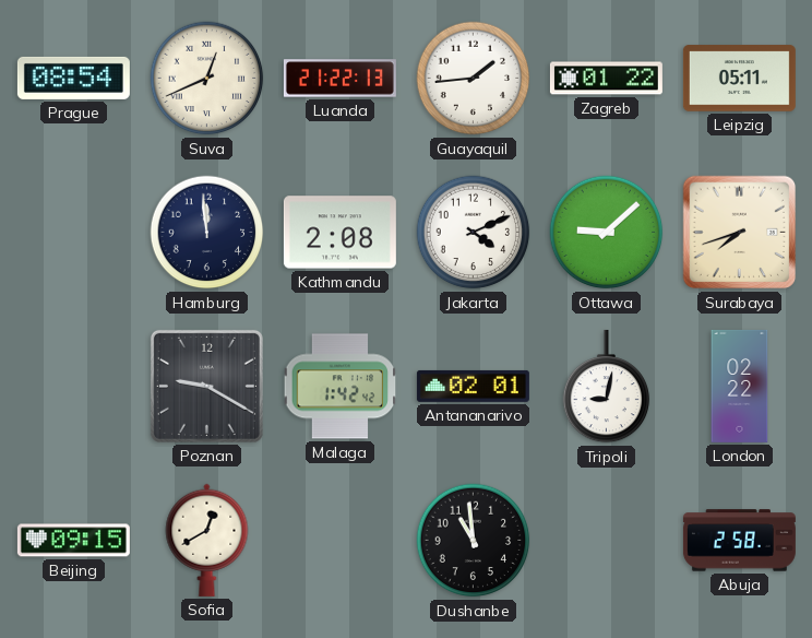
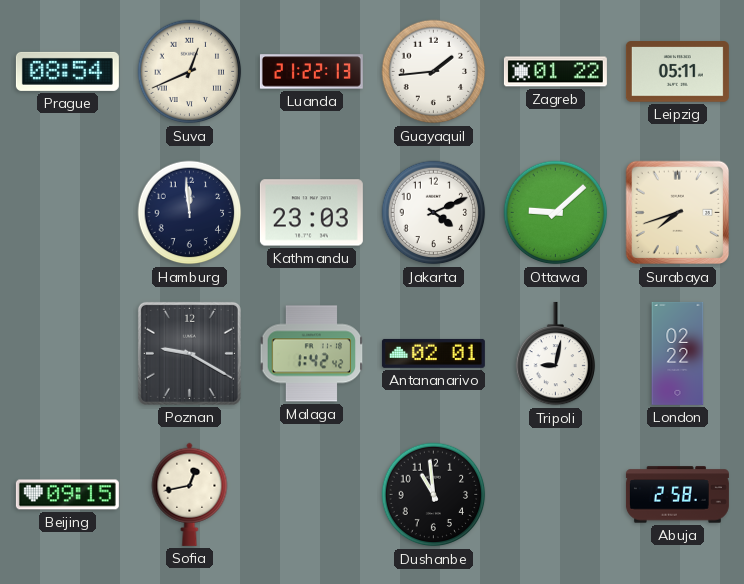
Kathmandu: 2:08 -> 23:03
Sofia: 12:40 -> 12:43
